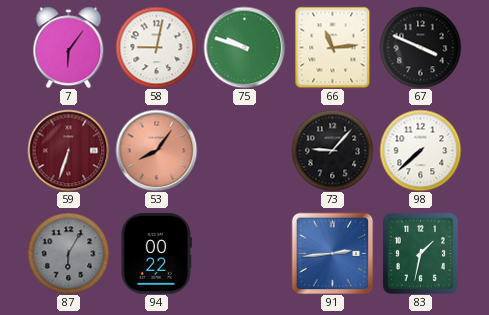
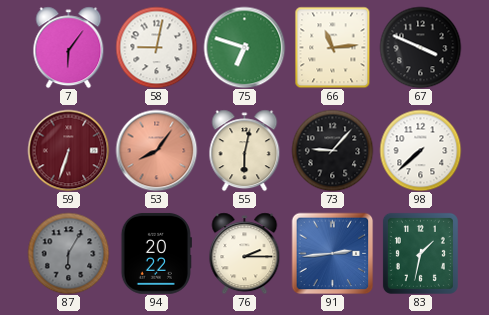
75: 9:48 -> 6:48
55: none -> 6:02
94: 00:22 -> 20:22
76: none -> 2:15
